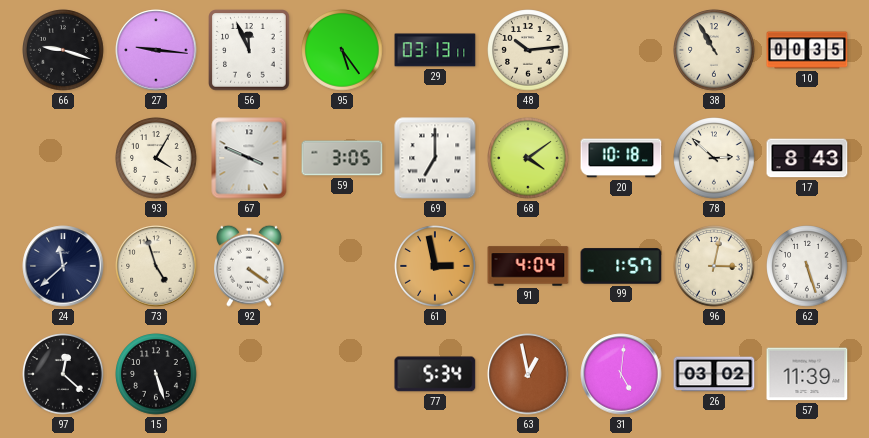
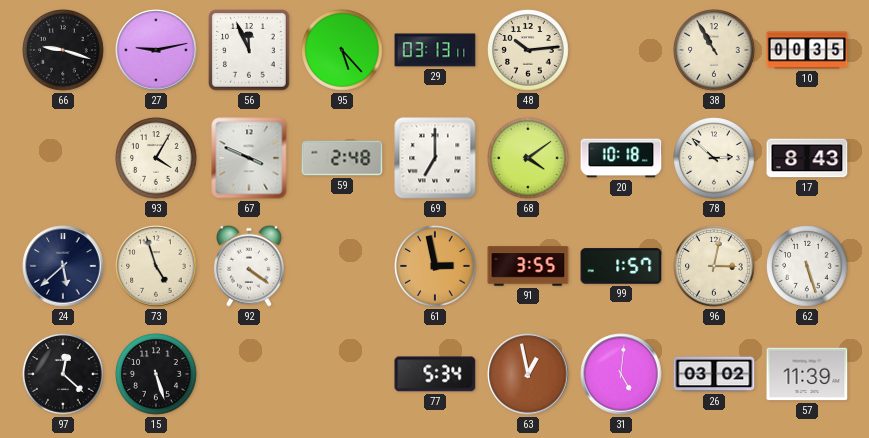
27: 9:16 -> 9:13
95: 5:24 -> 5:23
59: 3:05 -> 2:48
24: 11:38 -> 5:38
91: 4:04 -> 3:55
